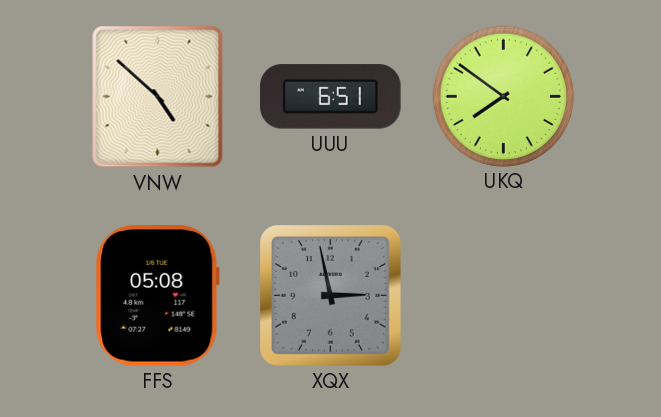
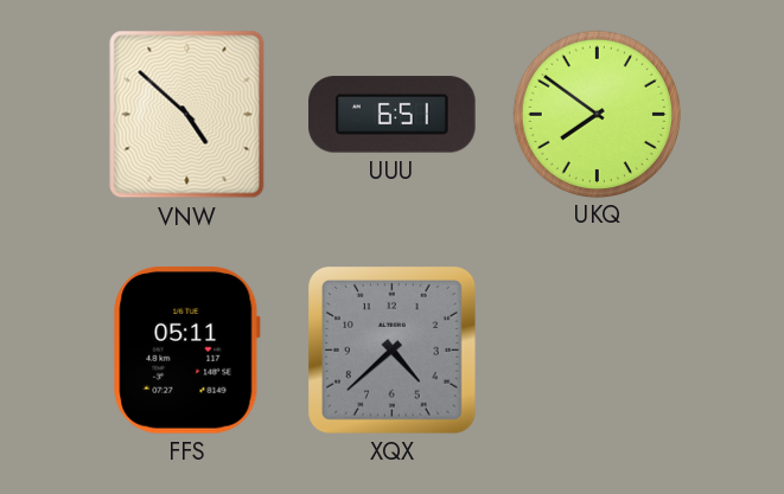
FFS: 05:08 -> 05:11
XQX: 2:58 -> 4:38
